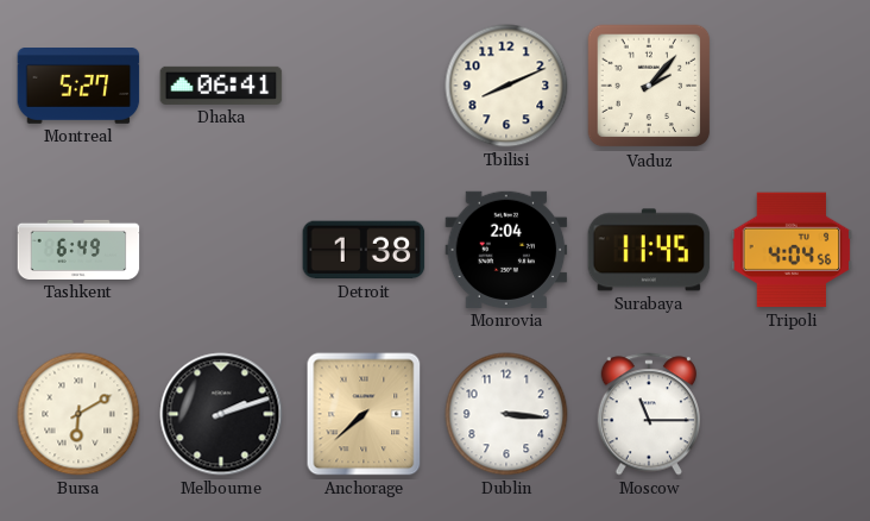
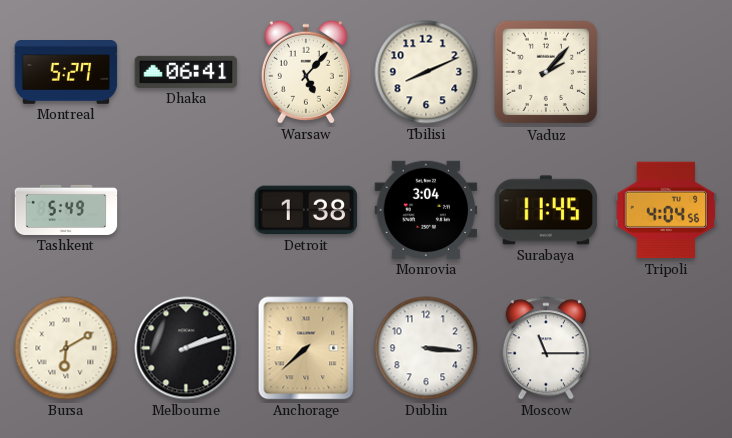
Warsaw: none -> 5:07
Tashkent: 6:49 -> 5:49
Monrovia: 2:04 -> 3:04
